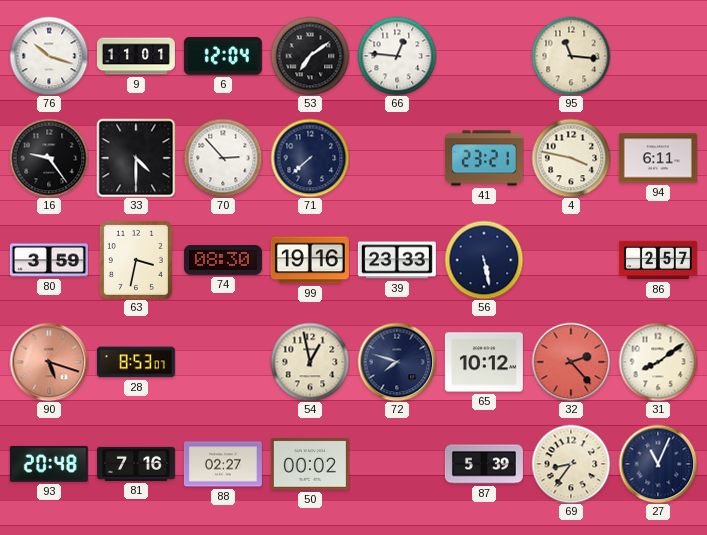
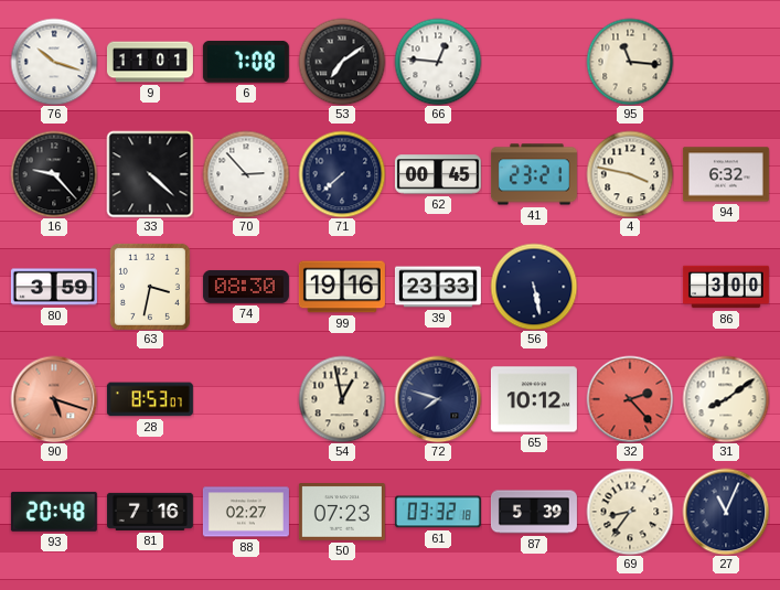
6: 12:04 -> 7:08
16: 9:24 -> 9:23
33: 4:30 -> 4:22
62: none -> 00:45
94: 6:11 -> 6:32
86: 2:57 -> 3:00
50: 00:02 -> 07:23
61: none -> 03:32
